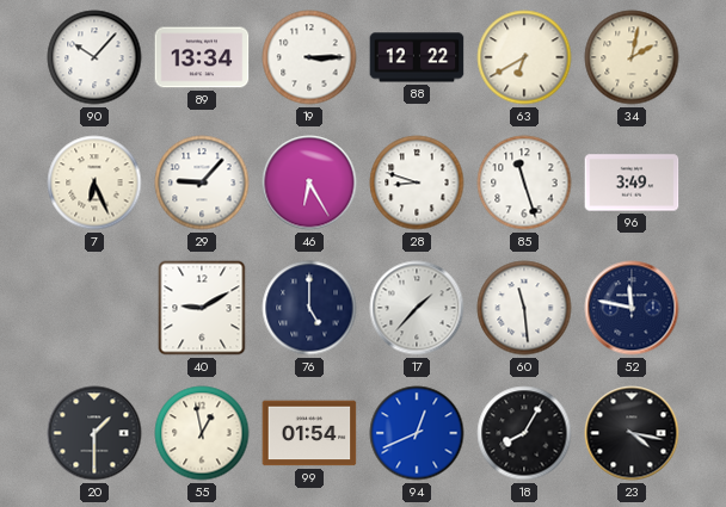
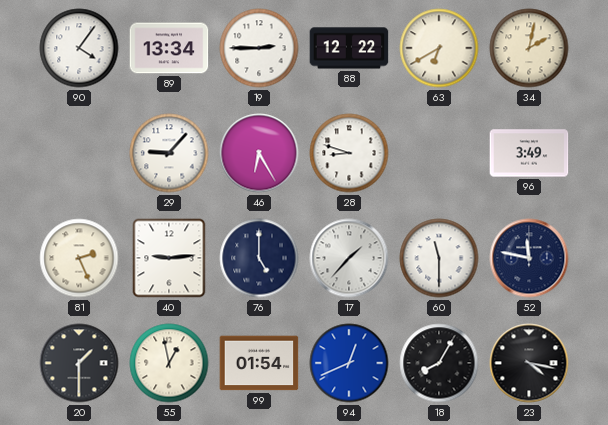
90: 10:07 -> 4:06
19: 3:15 -> 2:45
7: 6:26 -> none
85: 11:27 -> none
81: none -> 2:26
40: 9:10 -> 9:14
60: 11:29 -> 11:30
